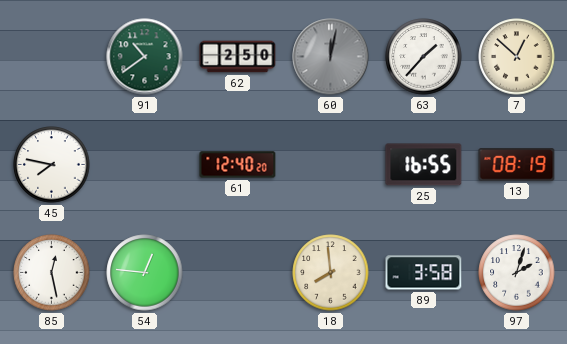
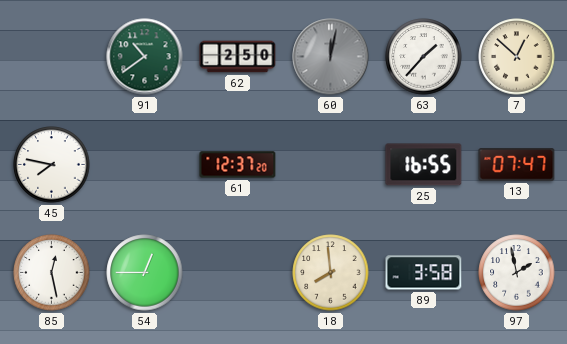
61: 12:40 -> 12:37
13: 08:19 -> 07:47
54: 12:46 -> 12:45
97: 2:03 -> 1:58
